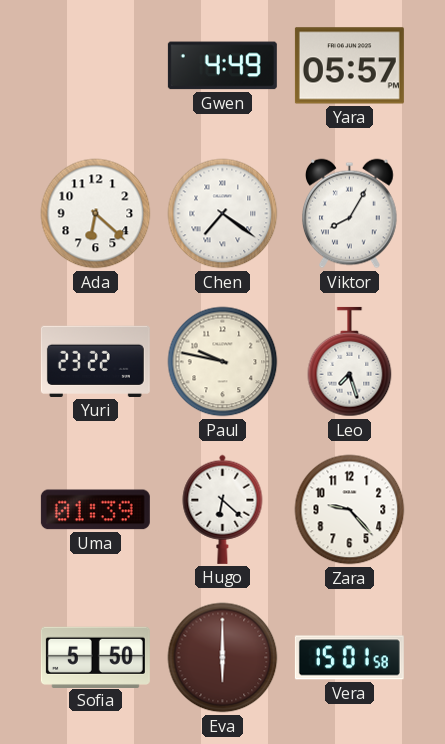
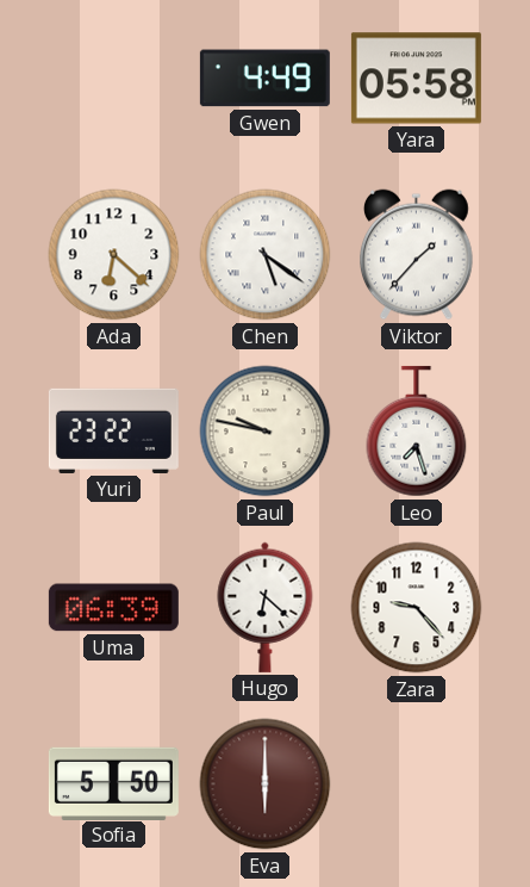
Yara: 05:57 -> 05:58
Chen: 7:21 -> 5:21
Viktor: 8:05 -> 1:37
Uma: 01:39 -> 06:39
Vera: 15:01 -> none
